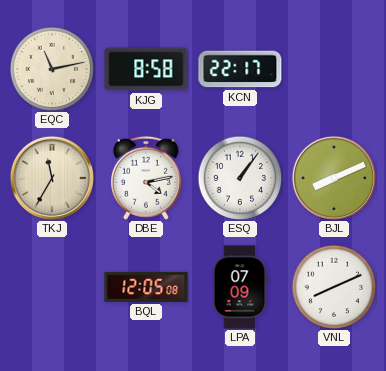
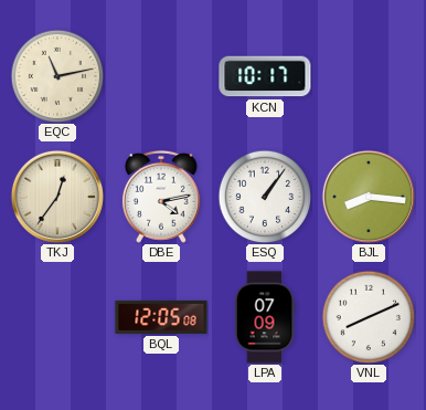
KJG: 8:58 -> none
KCN: 22:17 -> 10:17
TKJ: 11:35 -> 12:36
BJL: 8:11 -> 8:16
